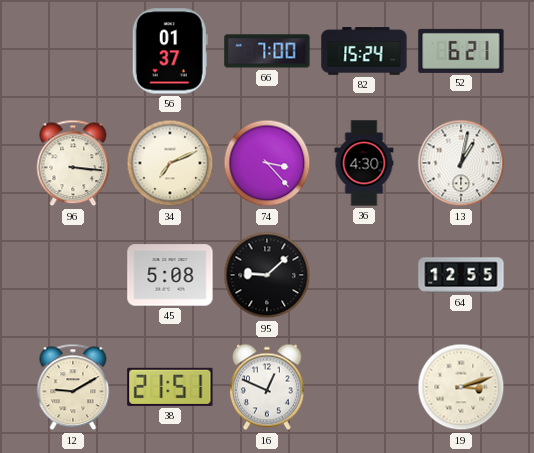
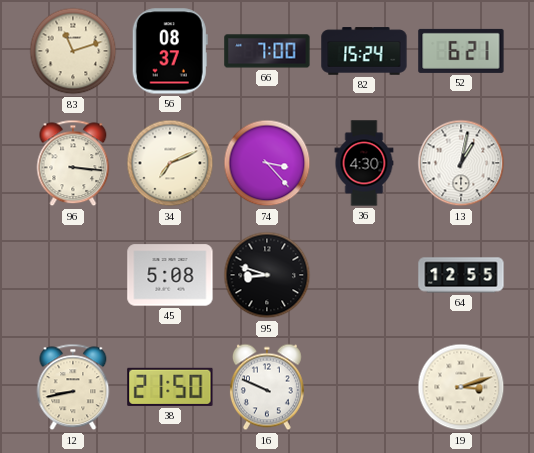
83: none -> 11:12
56: 01:37 -> 08:37
95: 9:08 -> 8:48
12: 9:10 -> 8:43
38: 21:51 -> 21:50
16: 12:49 -> 9:49
